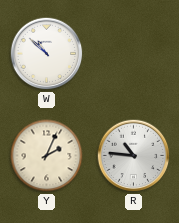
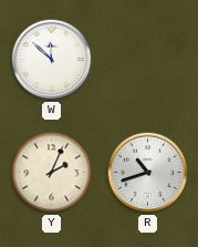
W: 10:52 -> 11:52
R: 10:46 -> 10:42
